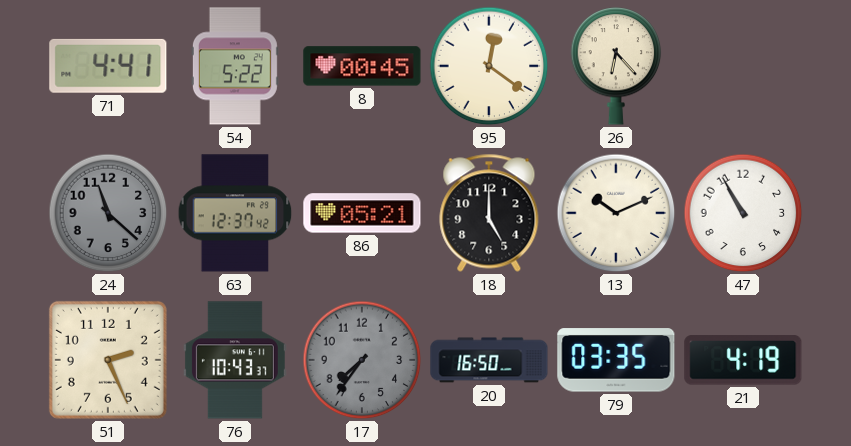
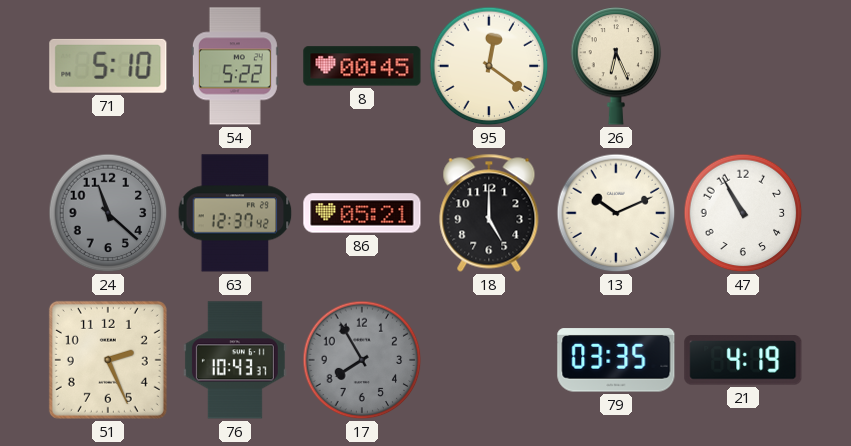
71: 4:41 -> 5:10
26: 6:23 -> 6:26
17: 7:36 -> 7:55
20: 16:50 -> none
